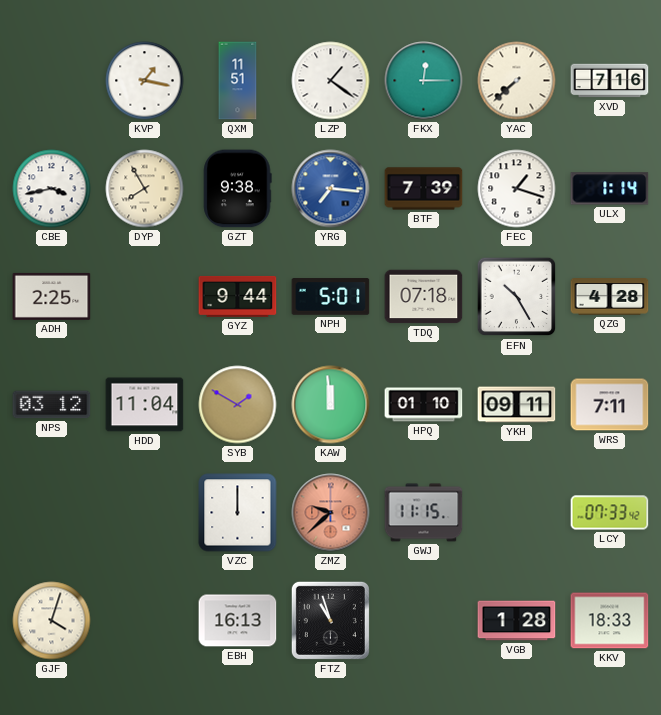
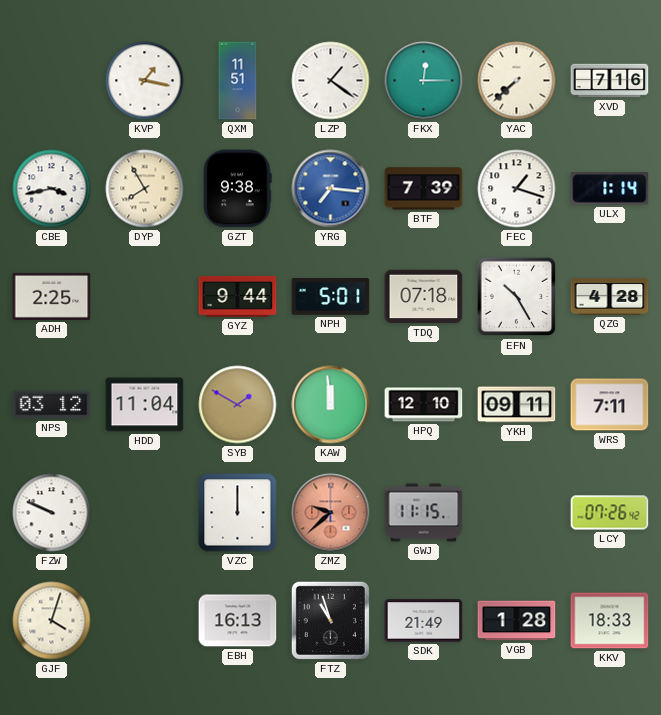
HPQ: 01:10 -> 12:10
FZW: none -> 9:49
LCY: 07:33 -> 07:26
SDK: none -> 21:49
